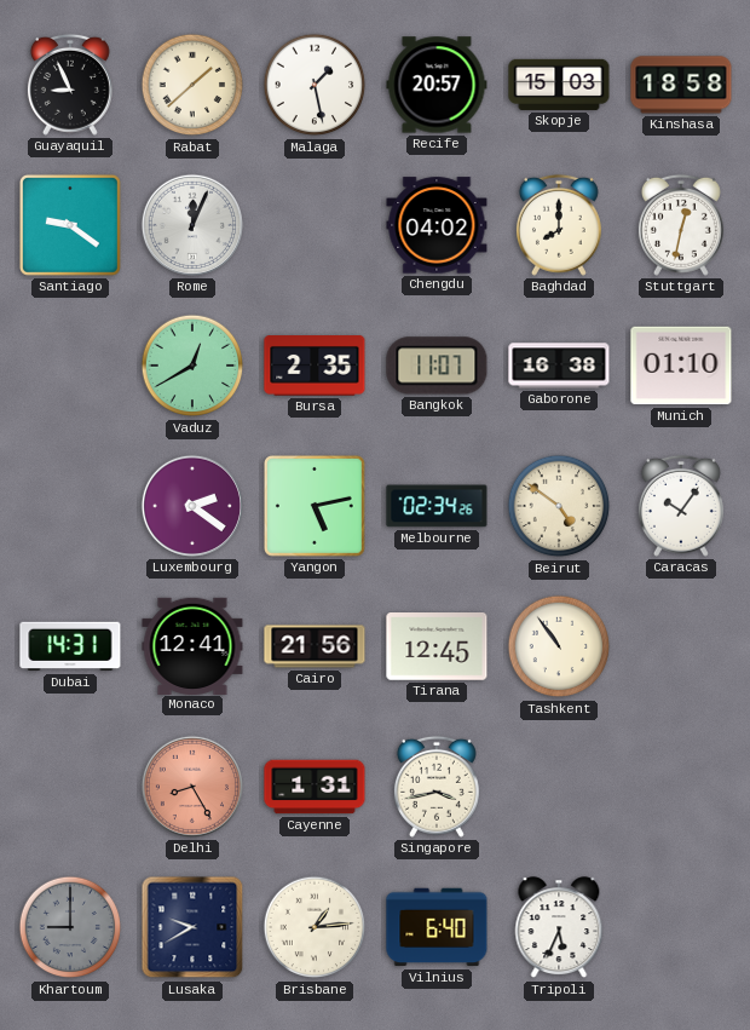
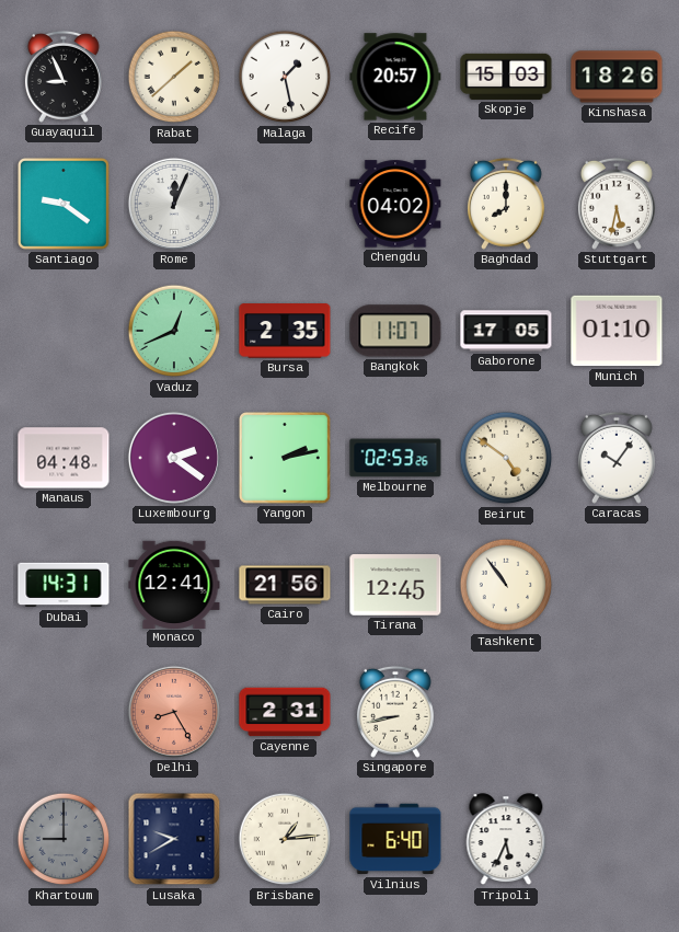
Kinshasa: 18:58 -> 18:26
Stuttgart: 12:32 -> 5:32
Vaduz: 12:40 -> 12:41
Gaborone: 16:38 -> 17:05
Manaus: none -> 04:48
Yangon: 5:13 -> 2:13
Melbourne: 02:34 -> 02:53
Cayenne: 1:31 -> 2:31
Singapore: 3:43 -> 8:43
